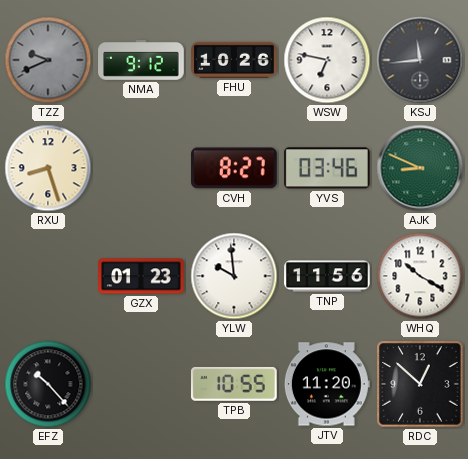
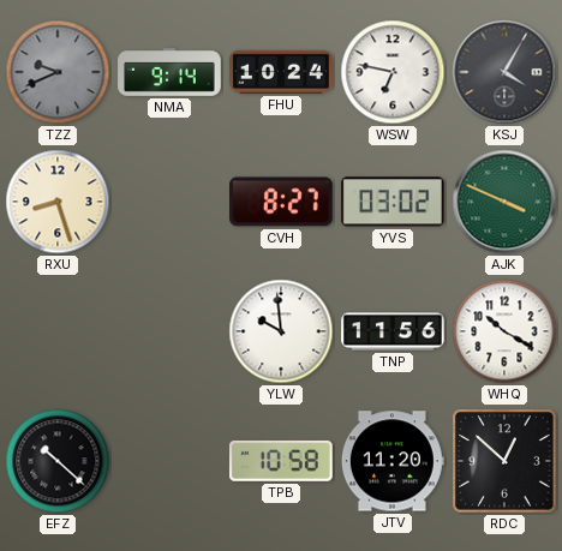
NMA: 9:12 -> 9:14
FHU: 10:26 -> 10:24
KSJ: 11:44 -> 4:05
YVS: 03:46 -> 03:02
AJK: 8:49 -> 3:49
GZX: 01:23 -> none
EFZ: 10:23 -> 10:22
TPB: 10:55 -> 10:58
